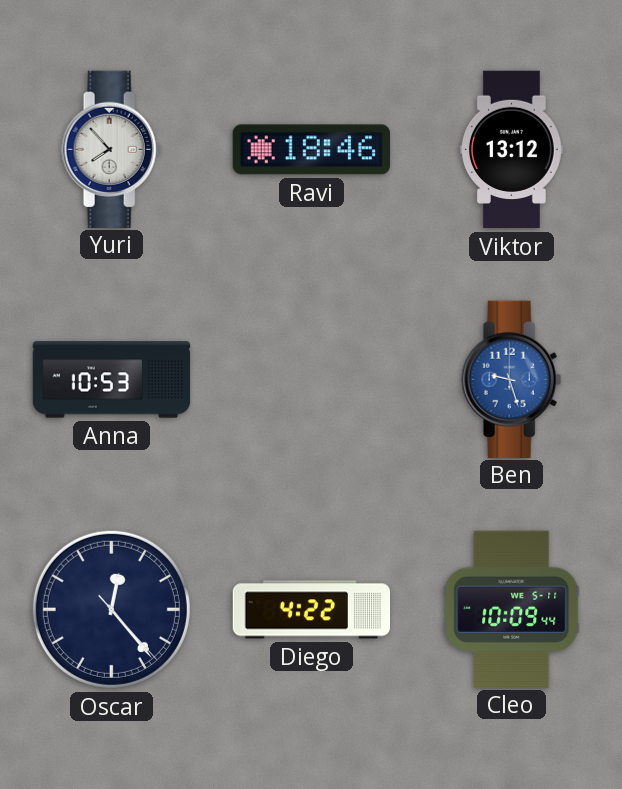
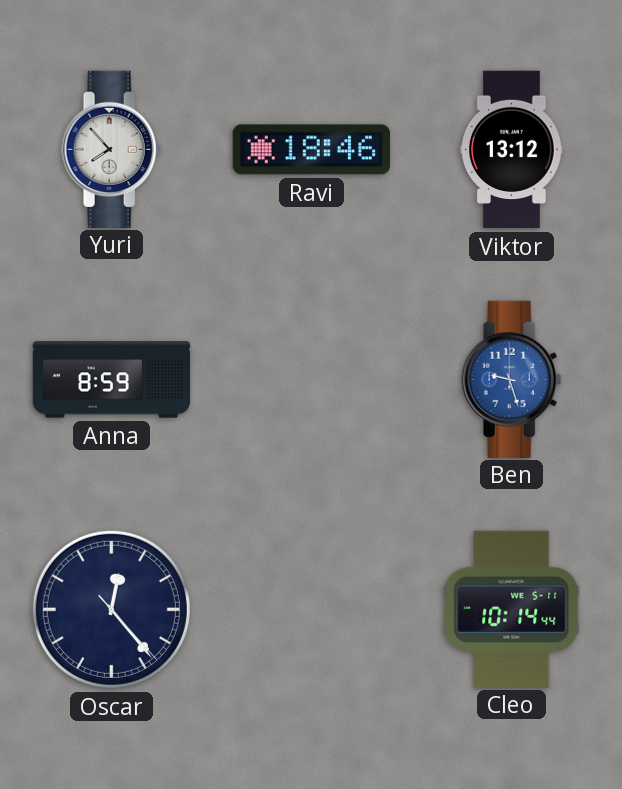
Anna: 10:53 -> 8:59
Diego: 4:22 -> none
Cleo: 10:09 -> 10:14
